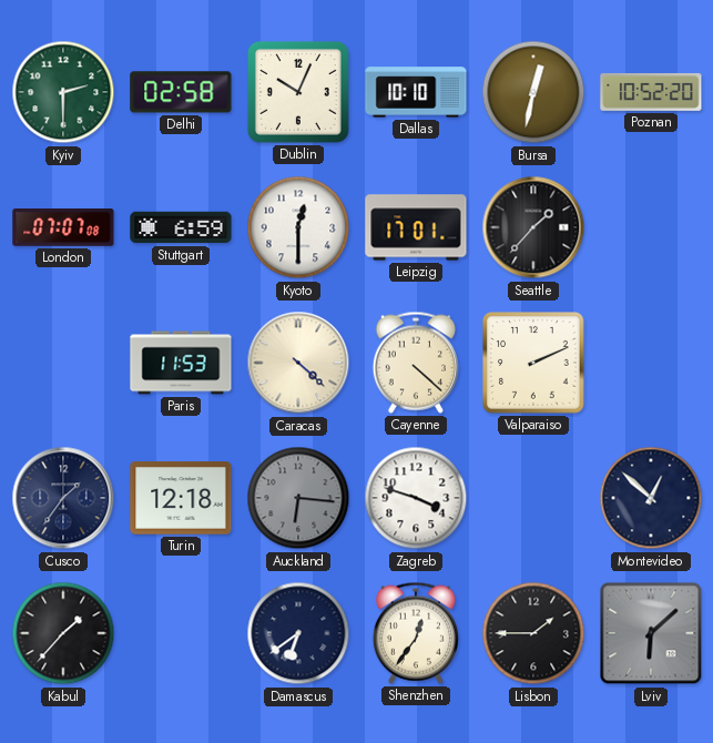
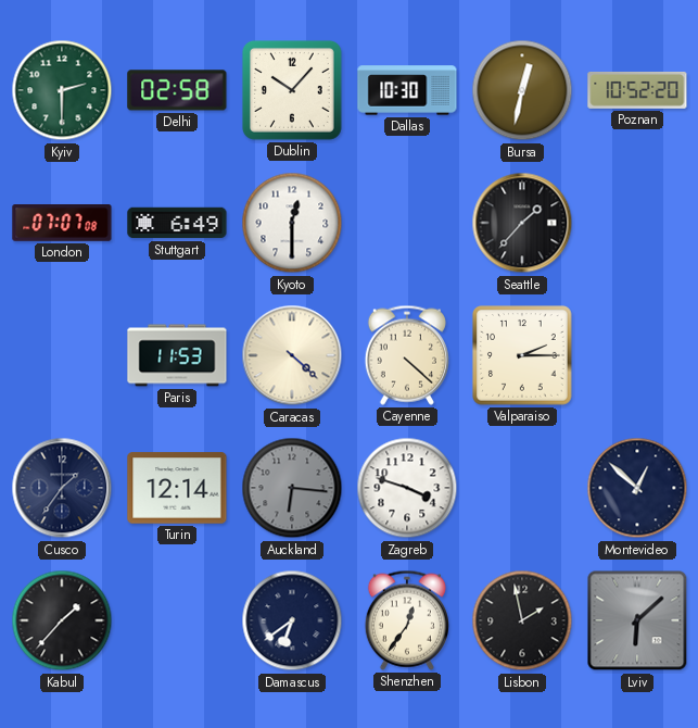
Dublin: 10:04 -> 10:07
Dallas: 10:10 -> 10:30
Stuttgart: 6:59 -> 6:49
Leipzig: 17:01 -> none
Valparaiso: 2:11 -> 2:15
Turin: 12:18 -> 12:14
Lisbon: 1:45 -> 1:58
